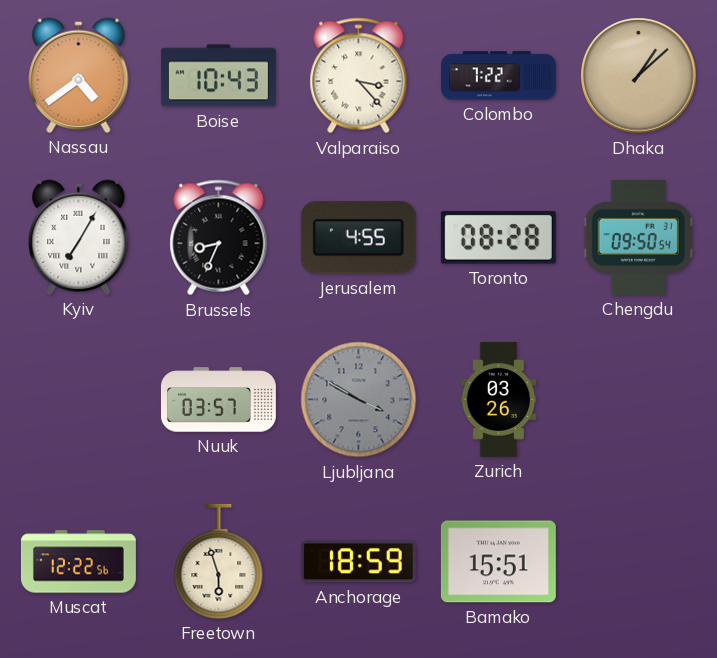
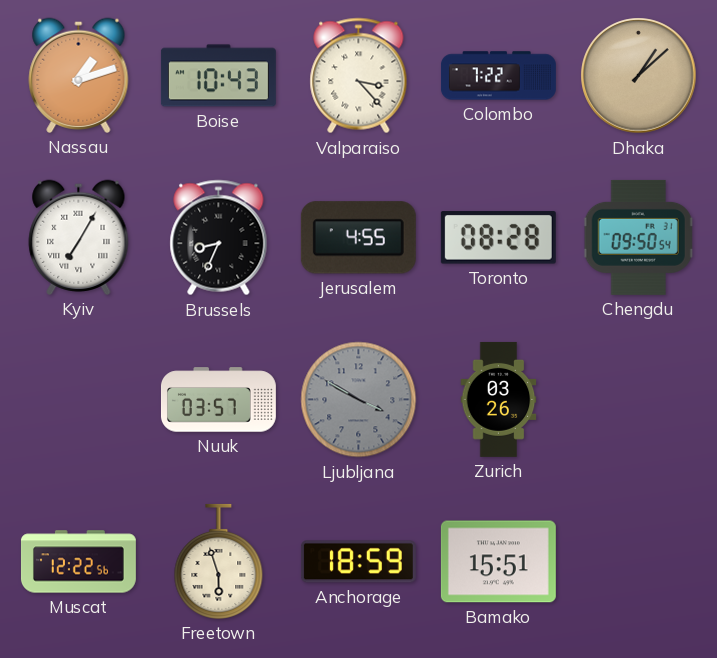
Nassau: 4:39 -> 1:12
